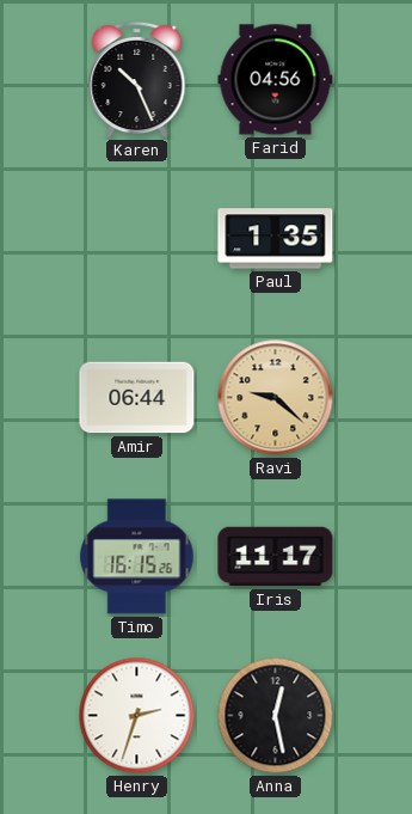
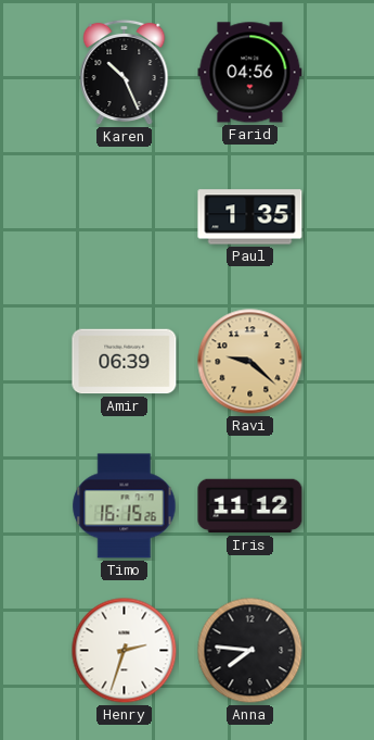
Amir: 06:44 -> 06:39
Iris: 11:17 -> 11:12
Anna: 12:28 -> 7:46
